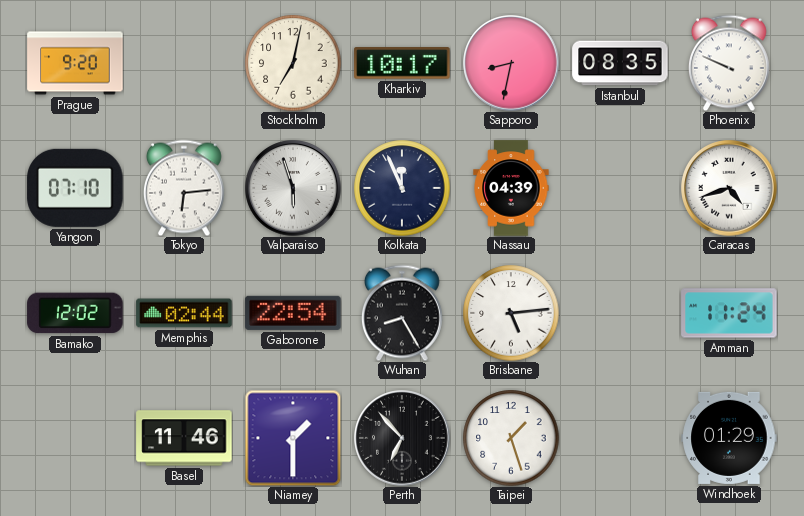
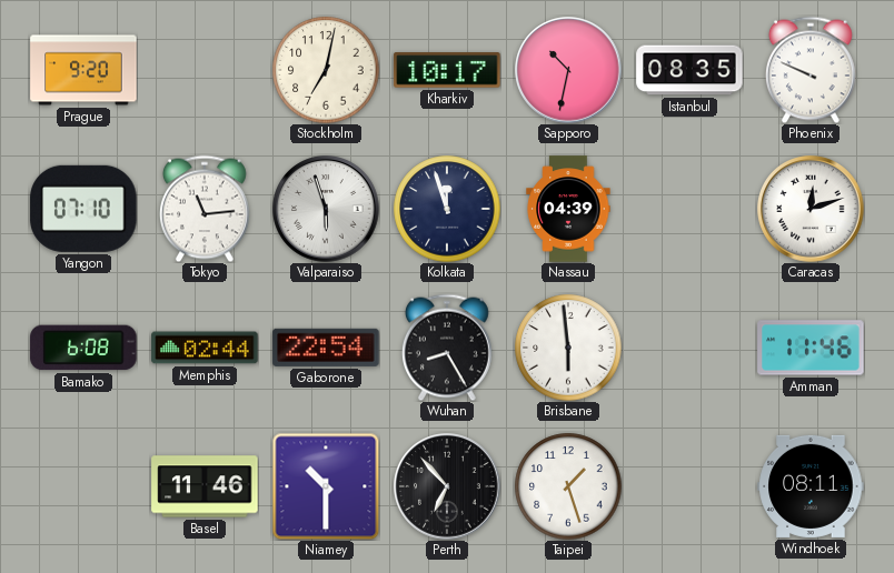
Sapporo: 8:32 -> 10:32
Tokyo: 6:14 -> 11:14
Kolkata: 11:56 -> 11:57
Caracas: 4:42 -> 12:12
Bamako: 12:02 -> 6:08
Brisbane: 5:14 -> 5:59
Amman: 11:24 -> 11:46
Niamey: 1:30 -> 10:30
Windhoek: 01:29 -> 08:11
